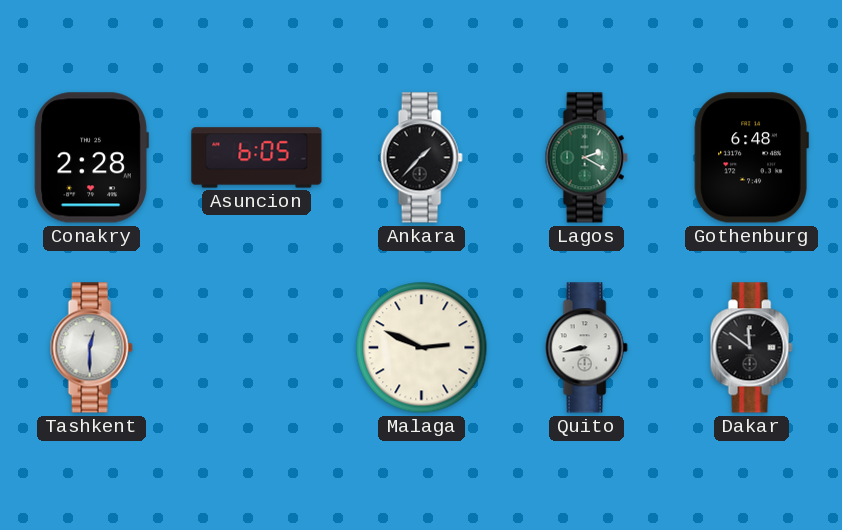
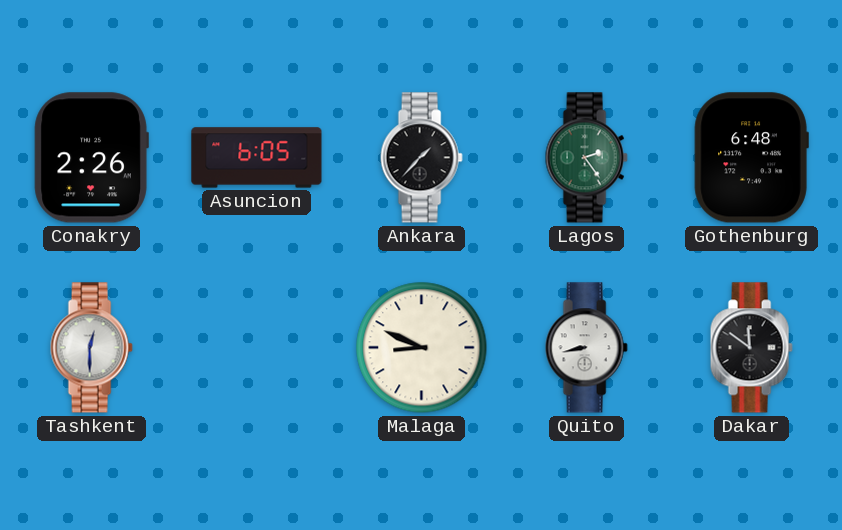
Conakry: 2:28 -> 2:26
Lagos: 2:20 -> 2:24
Malaga: 2:49 -> 8:49
